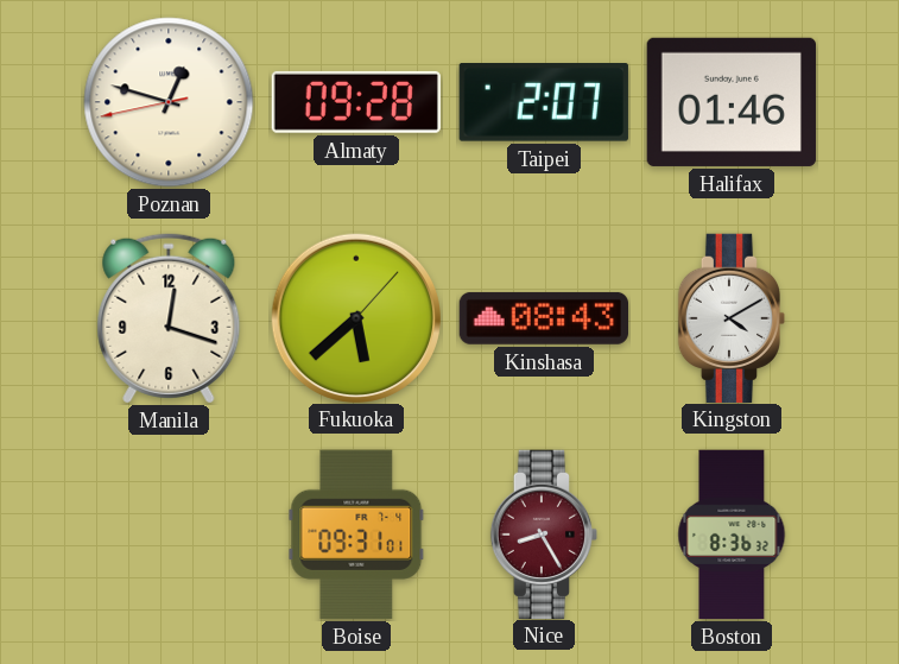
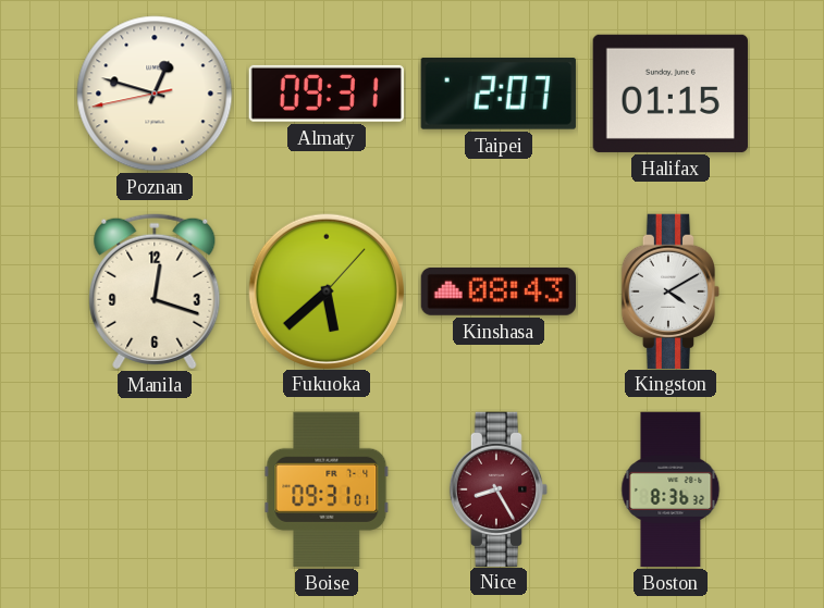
Almaty: 09:28 -> 09:31
Halifax: 01:46 -> 01:15
